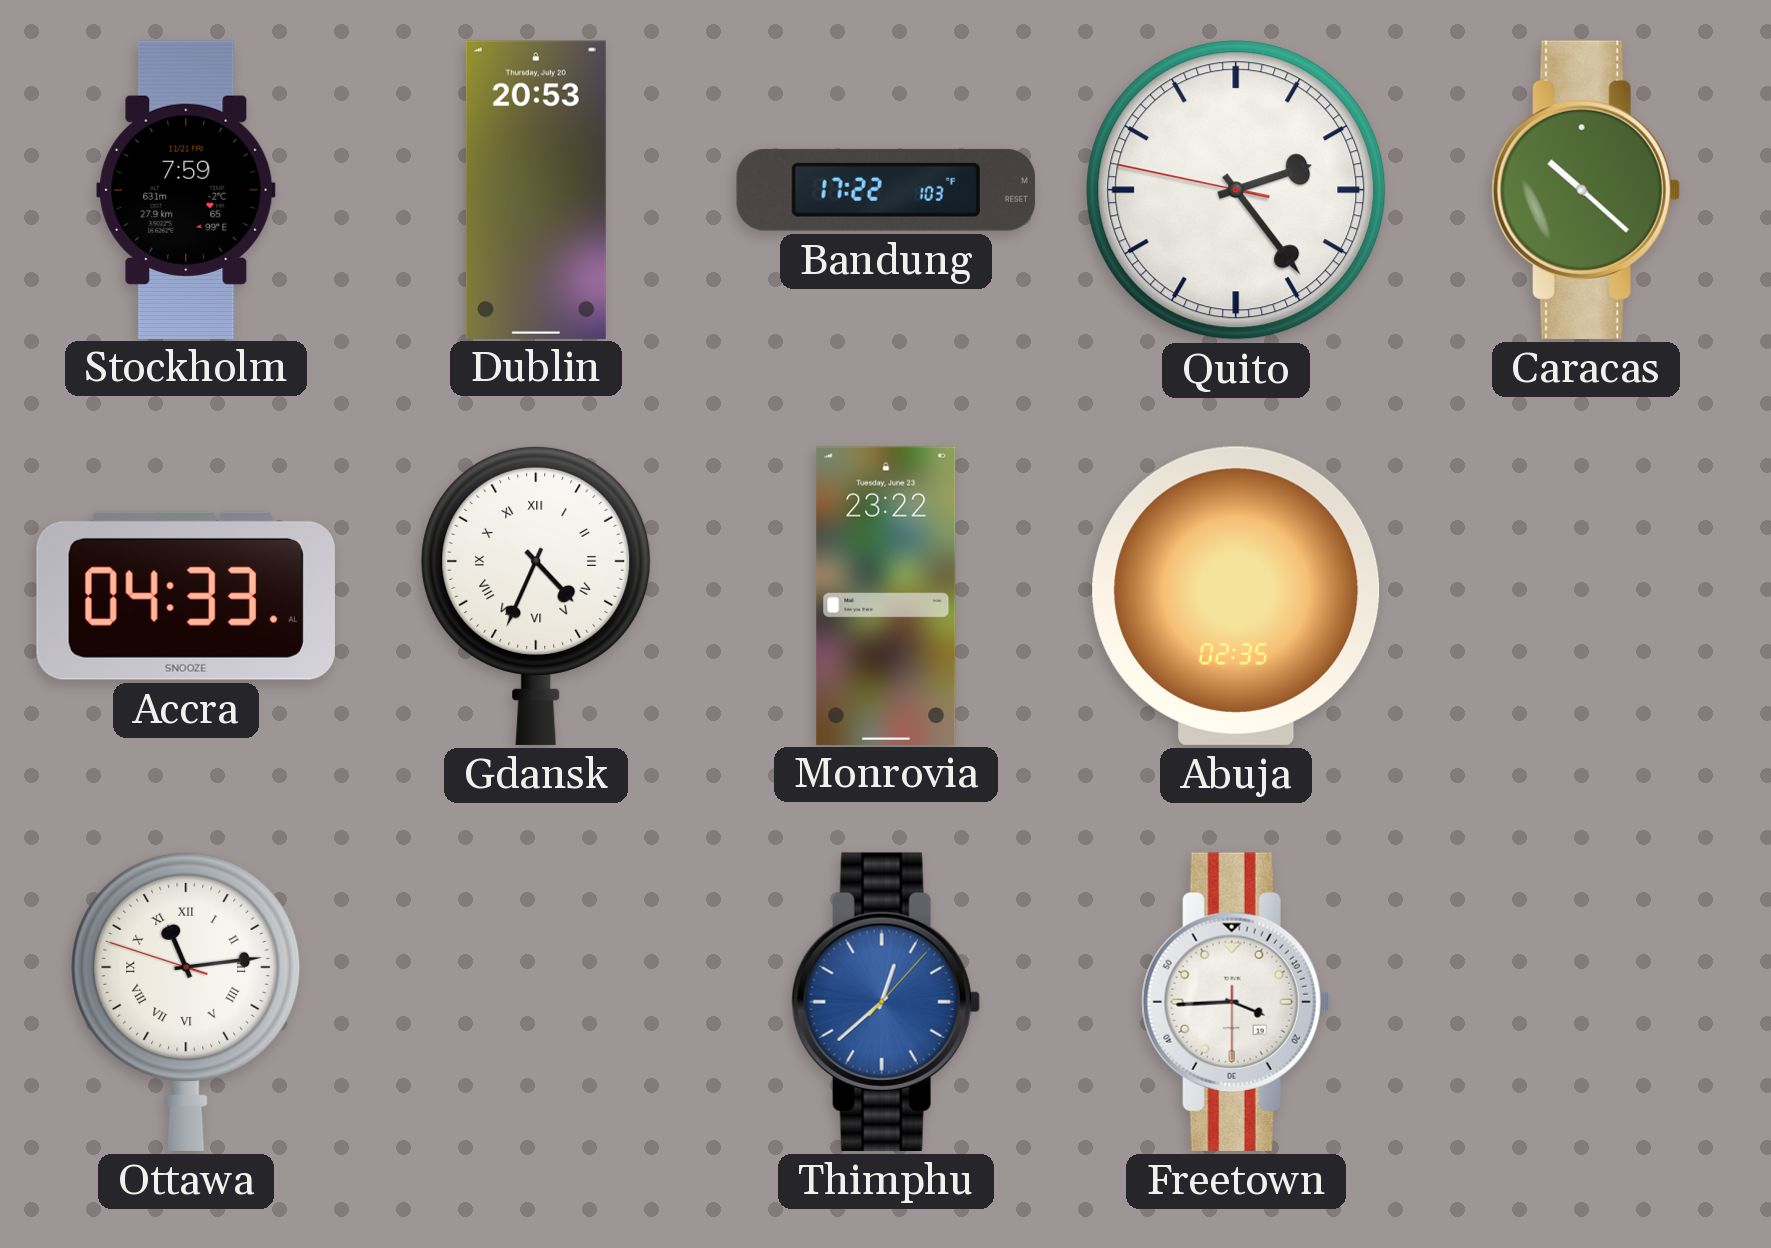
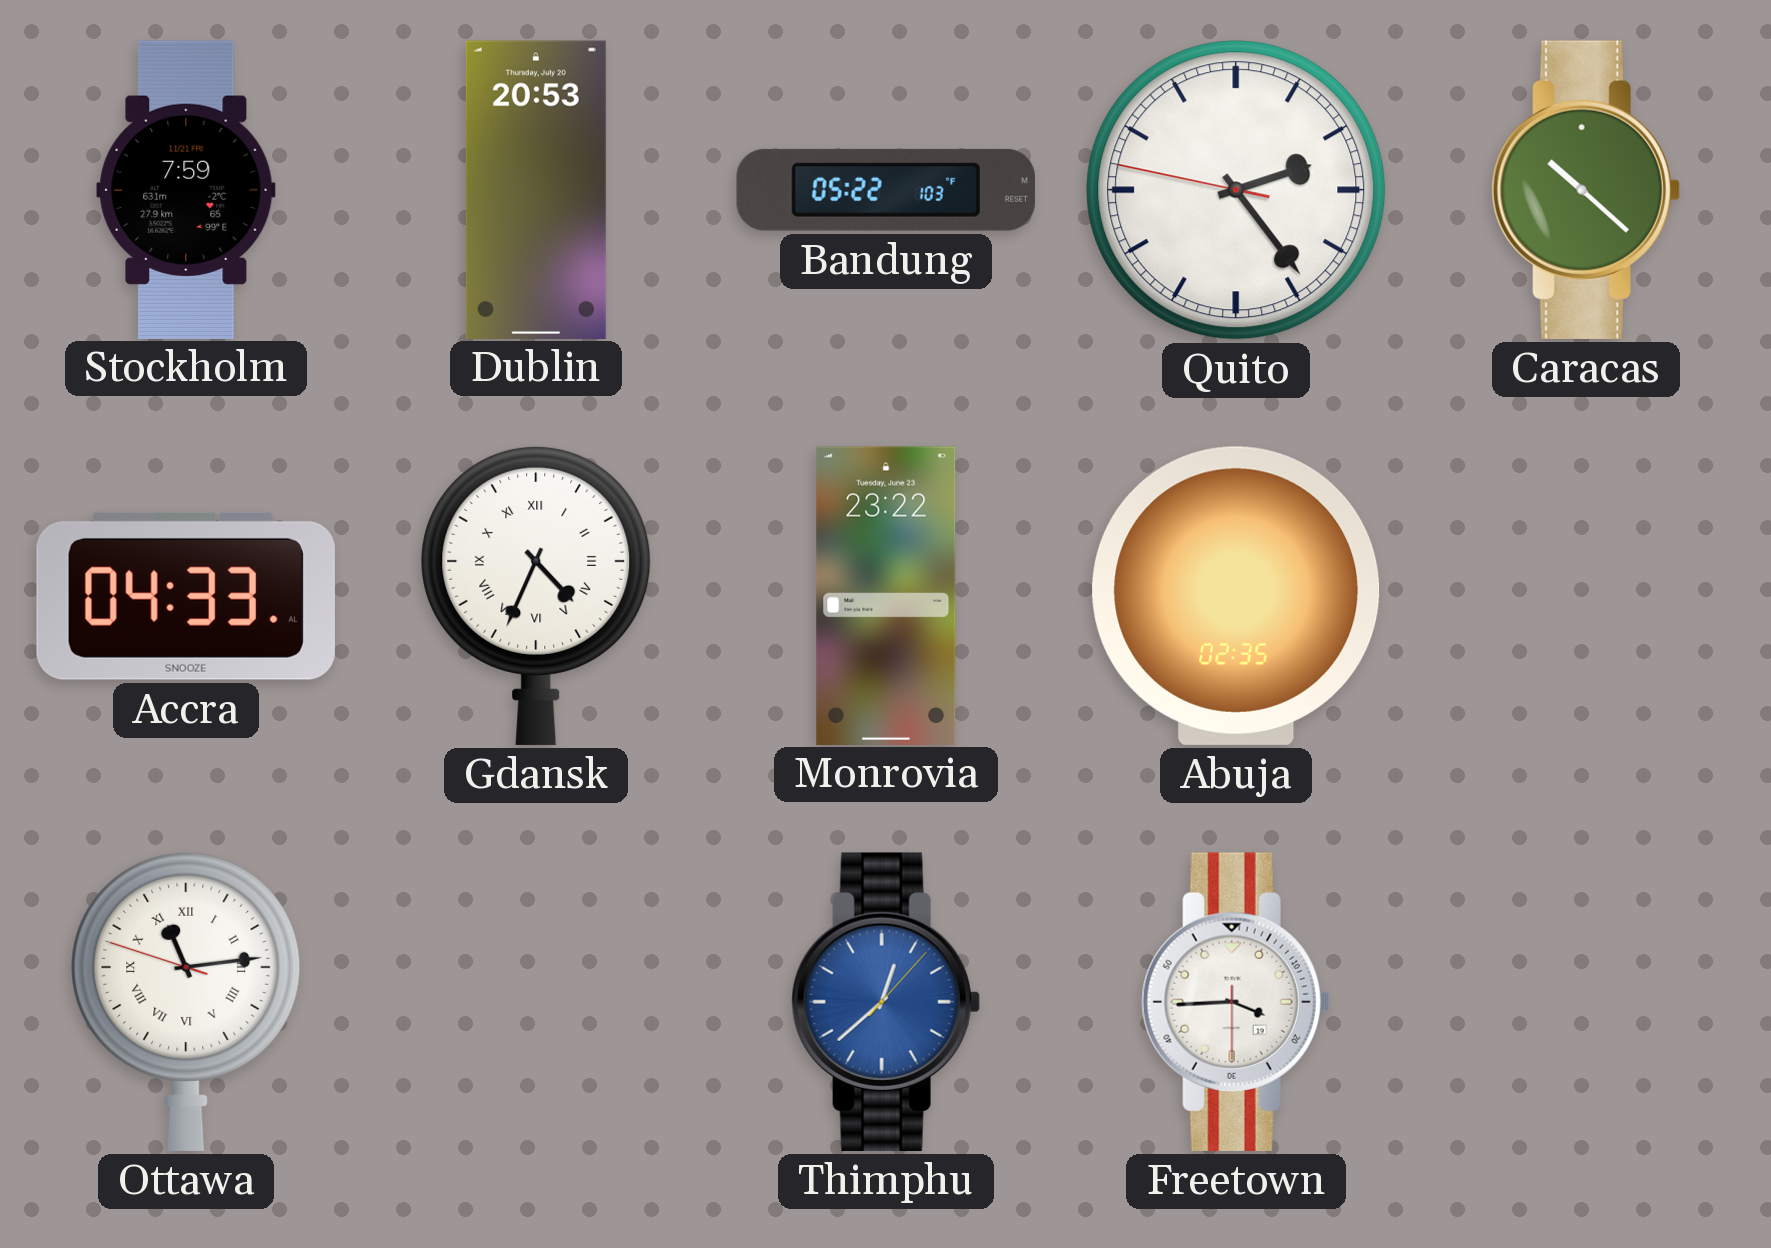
Bandung: 17:22 -> 05:22
